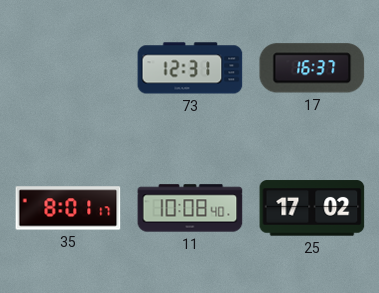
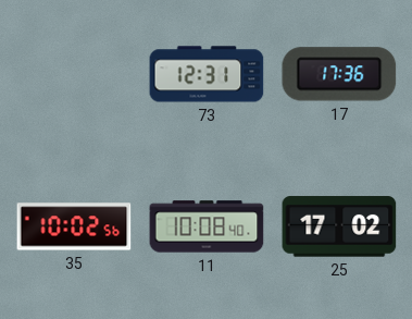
17: 16:37 -> 17:36
35: 8:01 -> 10:02
